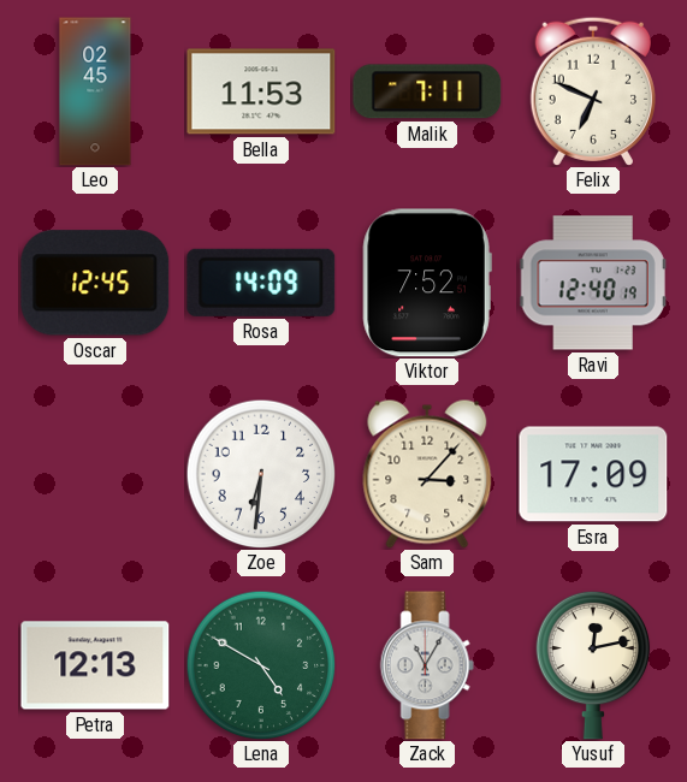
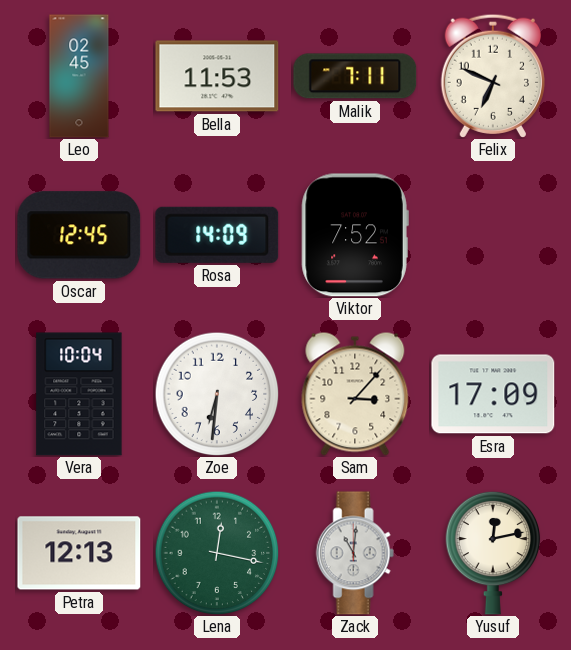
Ravi: 12:40 -> none
Vera: none -> 10:04
Lena: 4:50 -> 12:17
Zack: 11:05 -> 11:01
